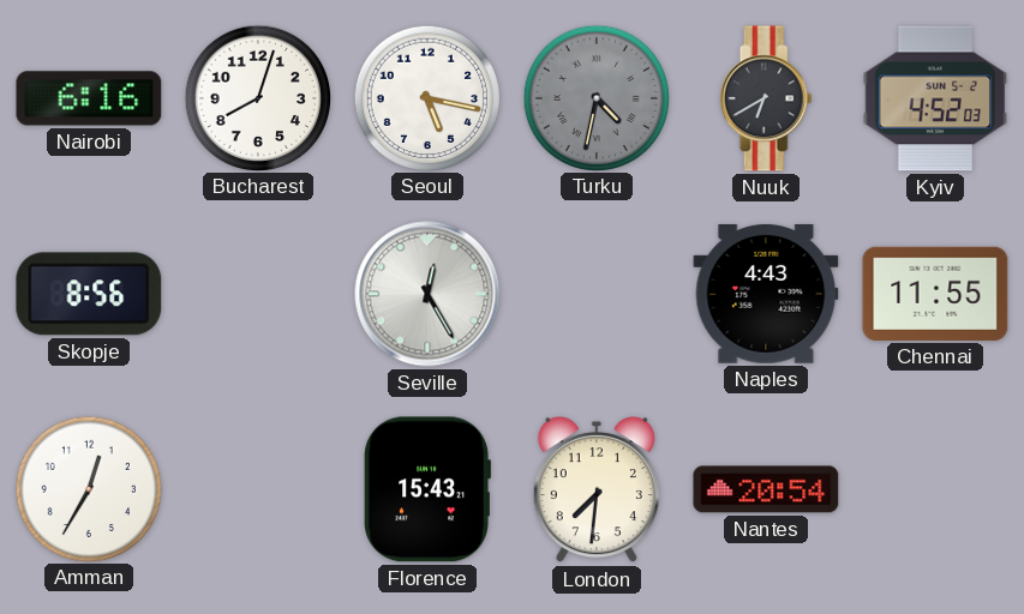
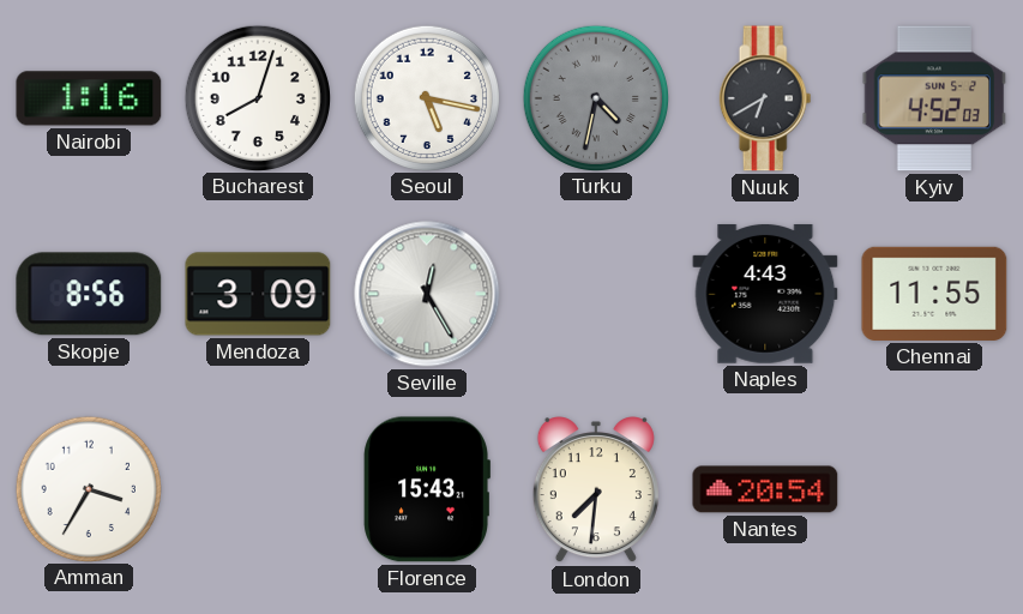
Nairobi: 6:16 -> 1:16
Mendoza: none -> 3:09
Amman: 12:35 -> 3:35
